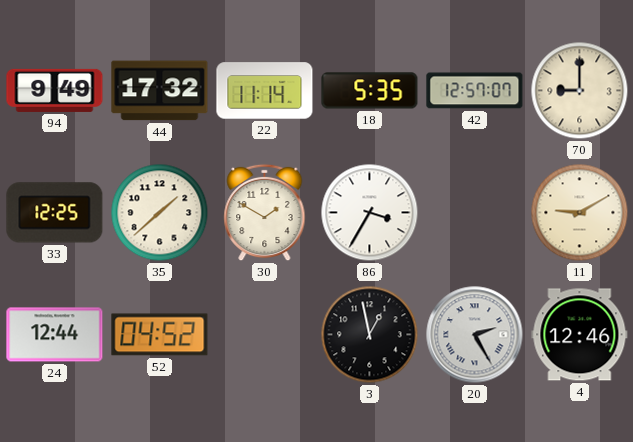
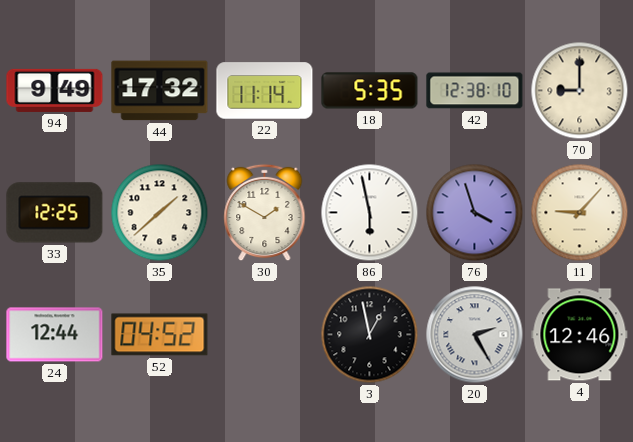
42: 12:57 -> 12:38
86: 3:35 -> 5:58
76: none -> 3:57
11: 9:10 -> 9:07
